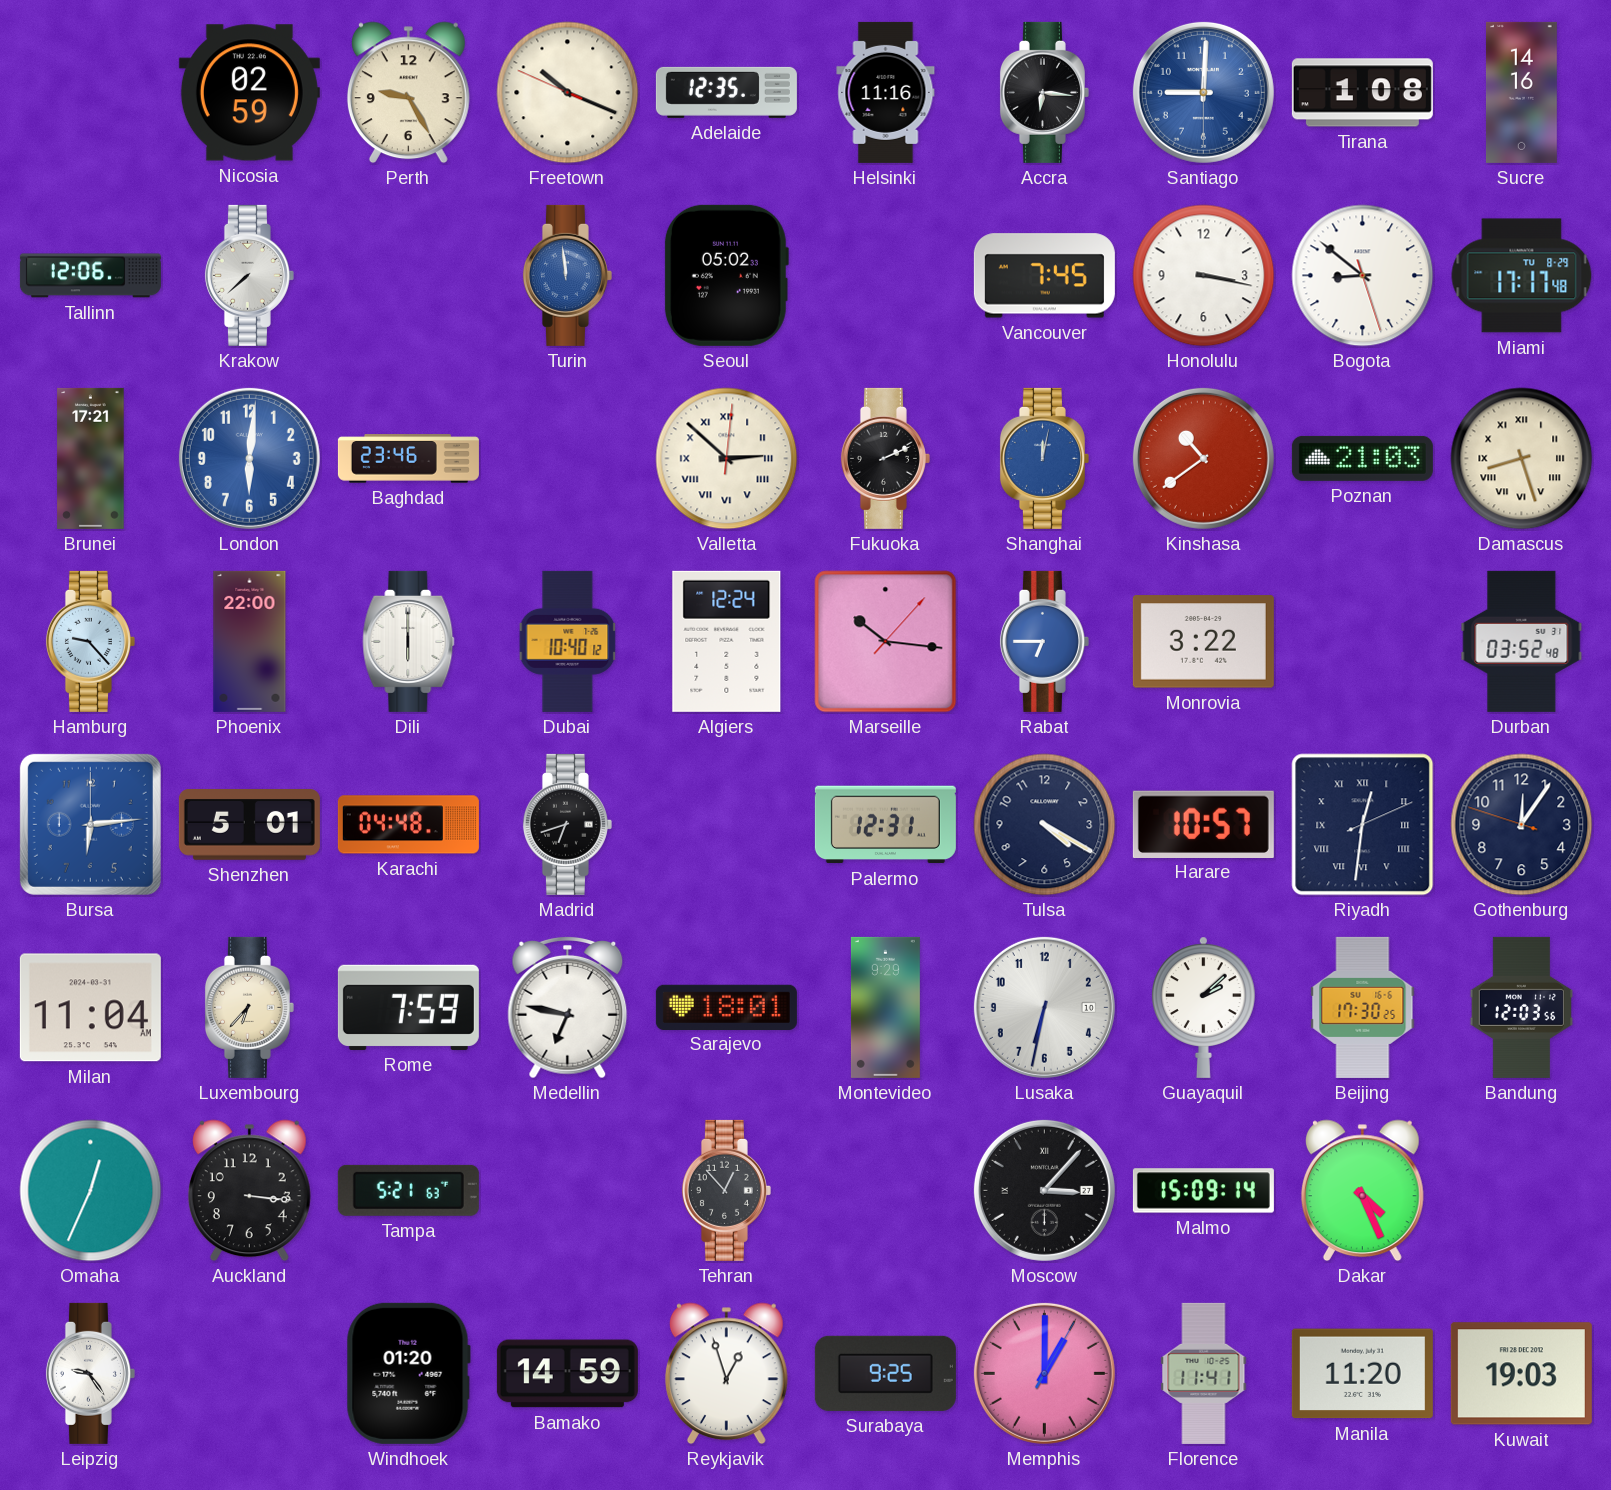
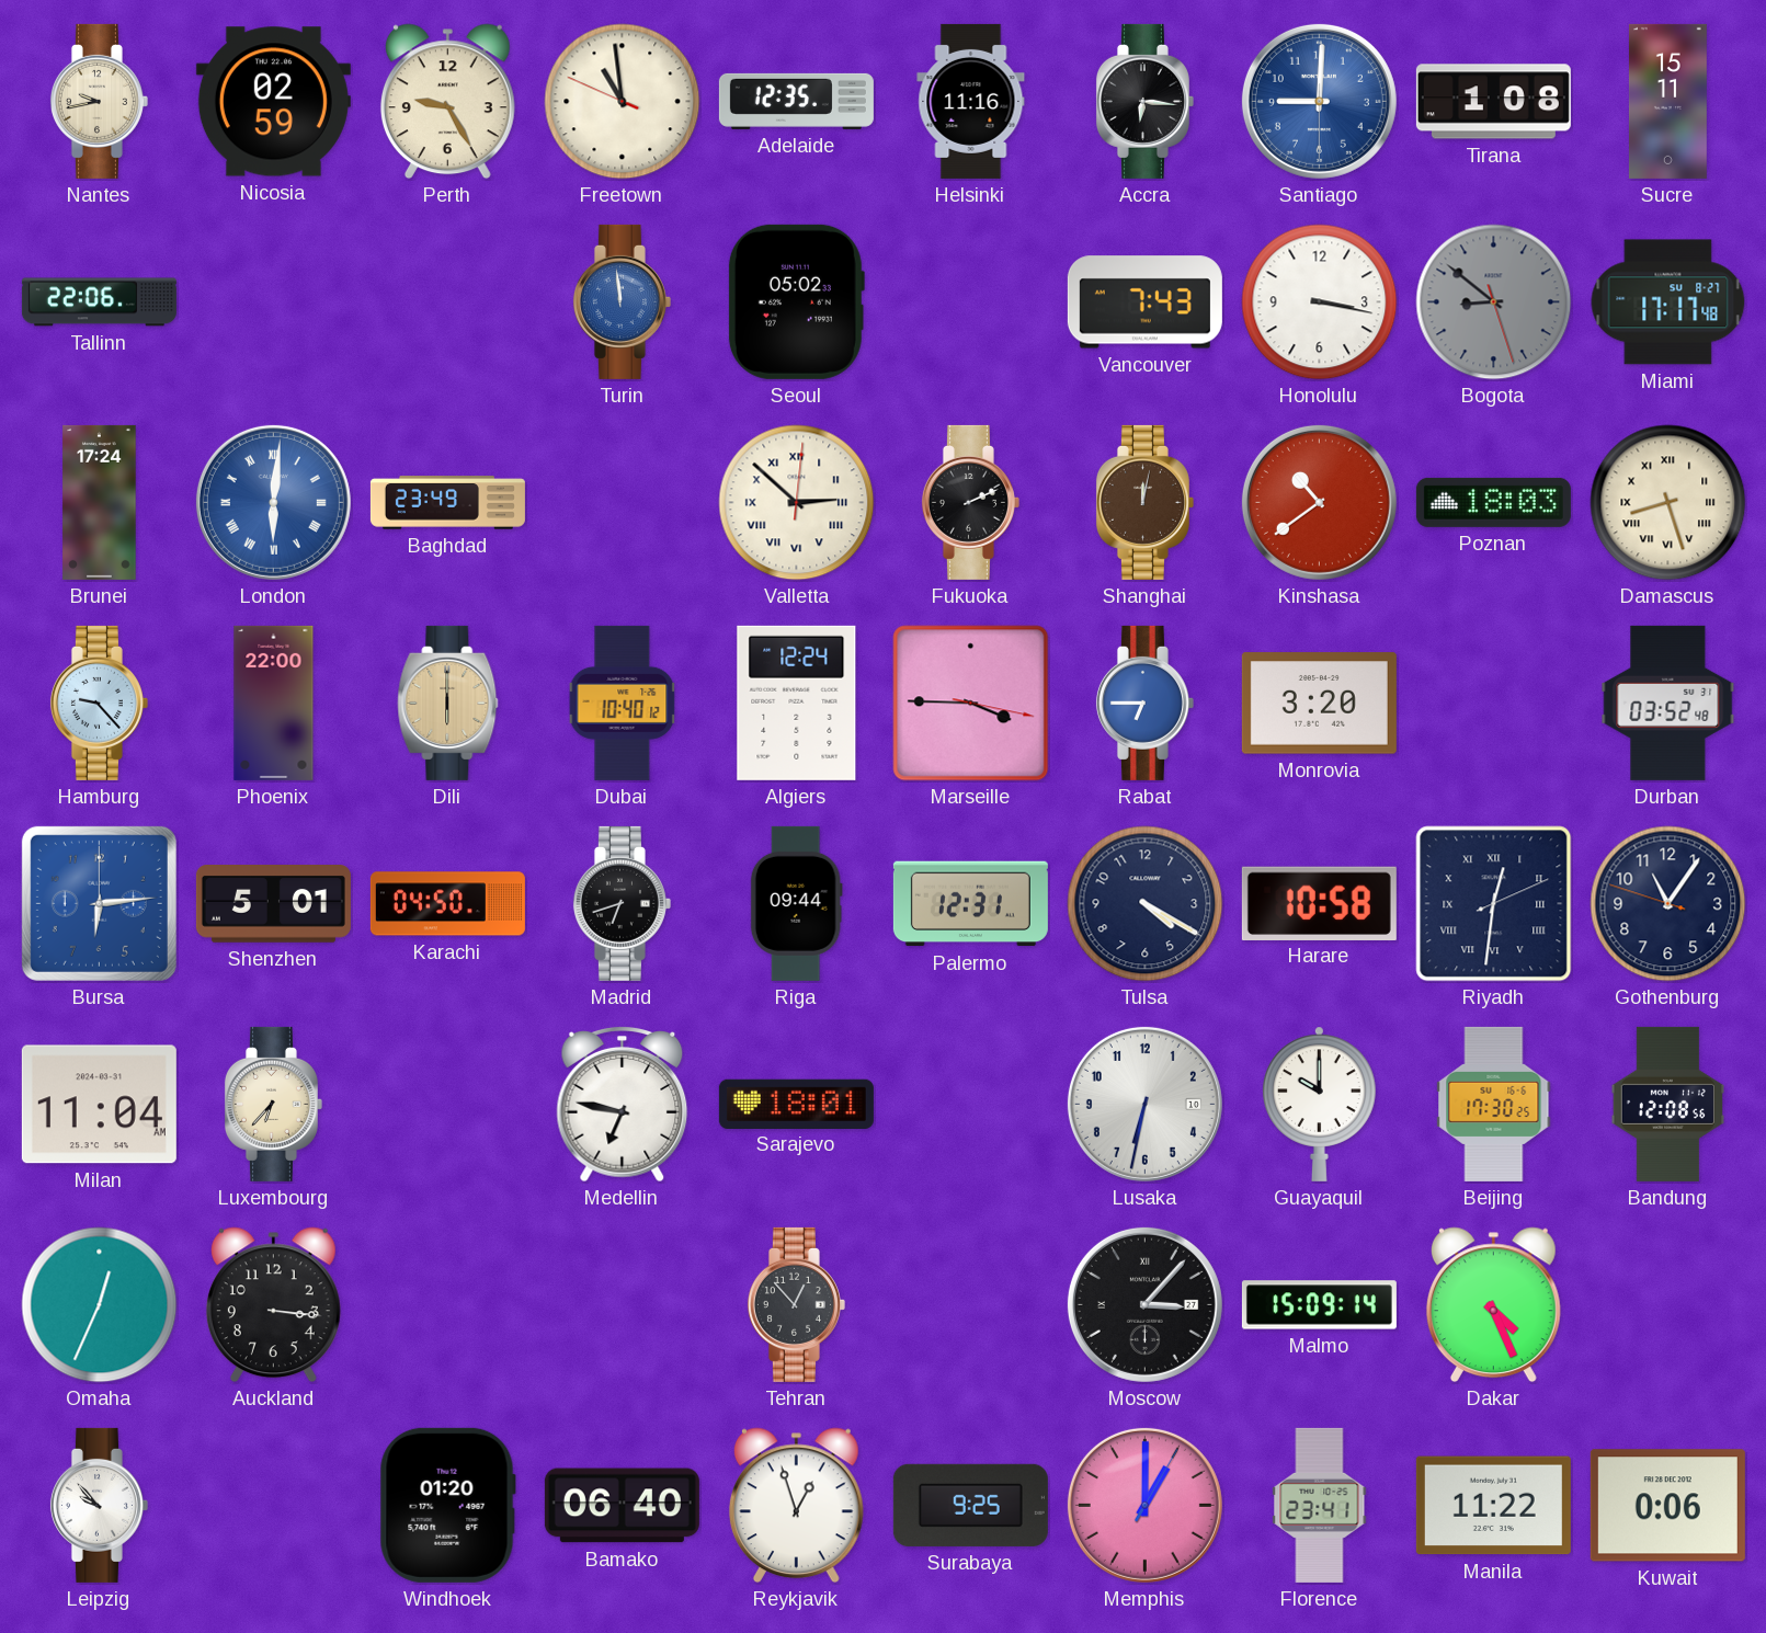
Nantes: none -> 9:43
Freetown: 10:18 -> 10:58
Sucre: 14:16 -> 15:11
Tallinn: 12:06 -> 22:06
Krakow: 7:38 -> none
Vancouver: 7:45 -> 7:43
Bogota dial: white -> grey
Miami date: TU 8-29 -> SU 8-27
Brunei: 17:21 -> 17:24
London numerals: Arabic -> Roman
Baghdad: 23:46 -> 23:49
Shanghai dial: blue -> brown
Poznan: 21:03 -> 18:03
Dili dial: white -> champagne
Marseille: 10:16 -> 3:45
Monrovia: 3:22 -> 3:20
Karachi: 04:48 -> 04:50
Riga: none -> 09:44
Harare: 10:57 -> 10:58
Gothenburg: 12:05 -> 11:05
Rome: 7:59 -> none
Montevideo: 9:29 -> none
Guayaquil: 2:08 -> 10:00
Bandung: 12:03 -> 12:08
Tampa: 5:21 -> none
Leipzig: 9:24 -> 9:53
Bamako: 14:59 -> 06:40
Florence: 11:41 -> 23:41
Manila: 11:20 -> 11:22
Kuwait: 19:03 -> 0:06
